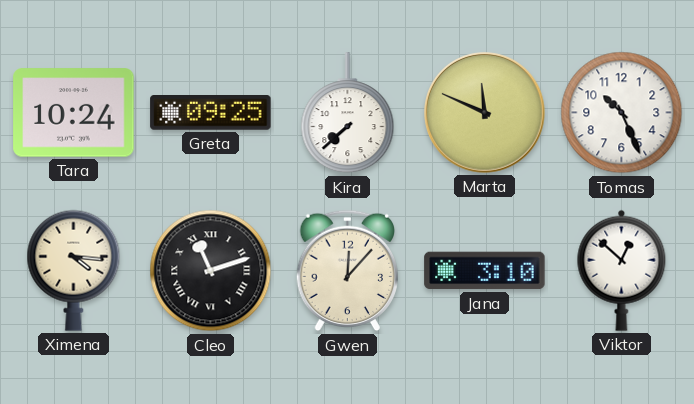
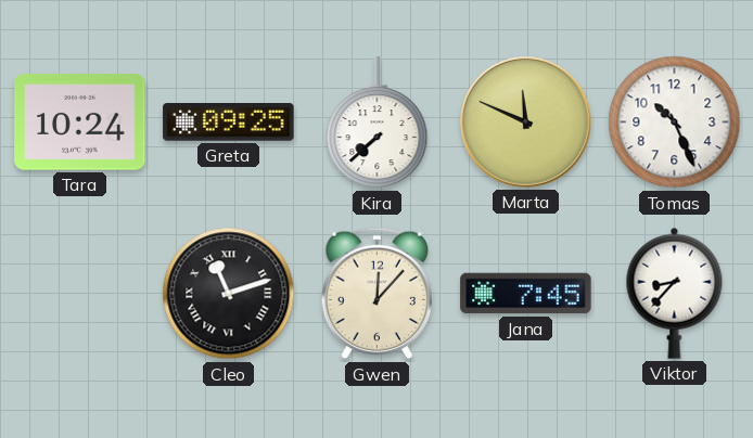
Ximena: 4:16 -> none
Jana: 3:10 -> 7:45
Viktor: 12:52 -> 8:37
